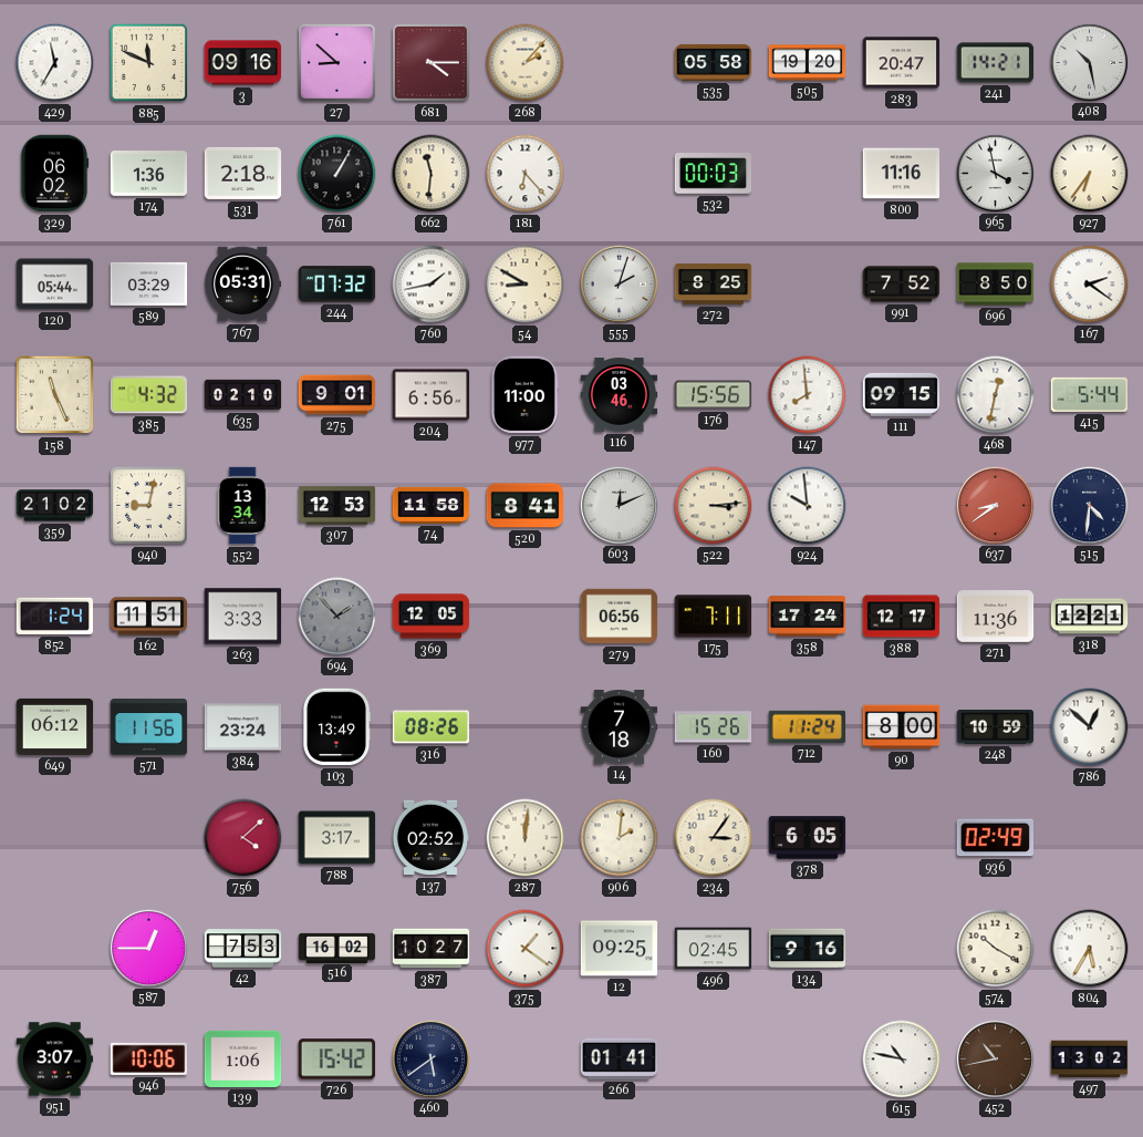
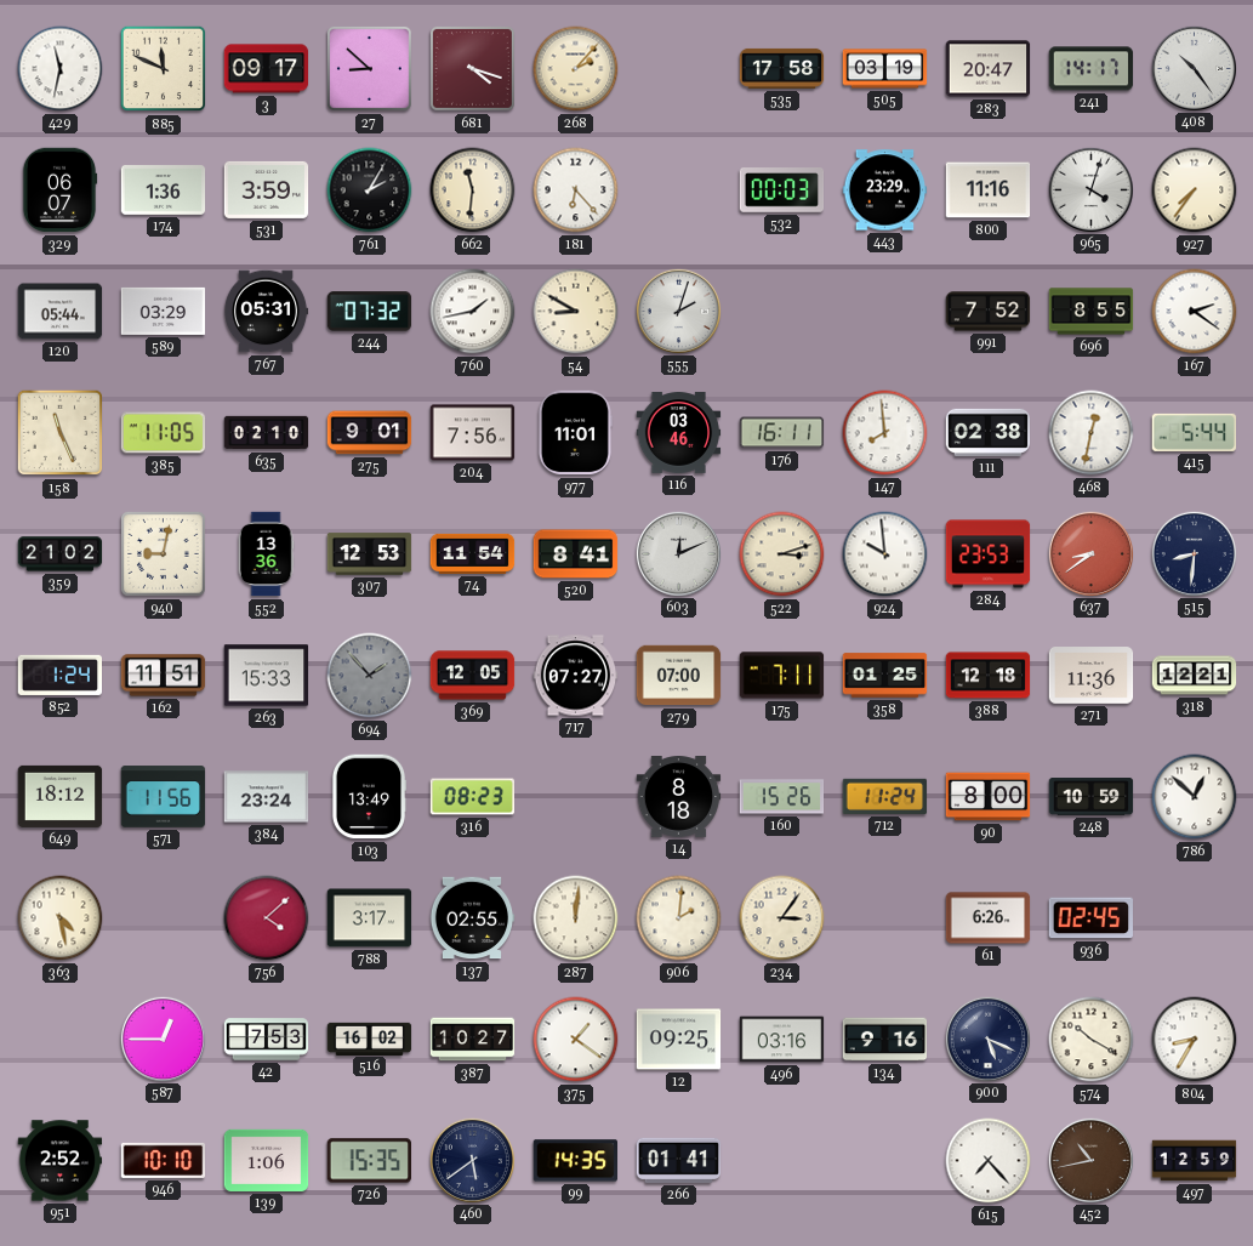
429: 11:35 -> 11:32
3: 09:16 -> 09:17
681: 4:15 -> 4:18
535: 05:58 -> 17:58
505: 19:20 -> 03:19
241: 14:21 -> 14:17
408: 10:28 -> 10:24
329: 06:02 -> 06:07
531: 2:18 -> 3:59
761: 1:05 -> 2:05
443: none -> 23:29
965: 3:58 -> 4:03
927: 6:36 -> 7:36
272: 8:25 -> none
696: 8:50 -> 8:55
385: 4:32 -> 11:05
204: 6:56 -> 7:56
977: 11:00 -> 11:01
176: 15:56 -> 16:11
111: 09:15 -> 02:38
552: 13:34 -> 13:36
74: 11:58 -> 11:54
522: 3:14 -> 3:12
284: none -> 23:53
515: 4:31 -> 8:31
263: 3:33 -> 15:33
717: none -> 07:27
279: 06:56 -> 07:00
358: 17:24 -> 01:25
388: 12:17 -> 12:18
649: 06:12 -> 18:12
316: 08:26 -> 08:23
14: 7:18 -> 8:18
363: none -> 4:28
137: 02:52 -> 02:55
378: 6:05 -> none
61: none -> 6:26
936: 02:49 -> 02:45
496: 02:45 -> 03:16
900: none -> 5:19
804: 5:35 -> 8:35
951: 3:07 -> 2:52
946: 10:06 -> 10:10
726: 15:42 -> 15:35
99: none -> 14:35
615: 10:47 -> 7:23
497: 13:02 -> 12:59
